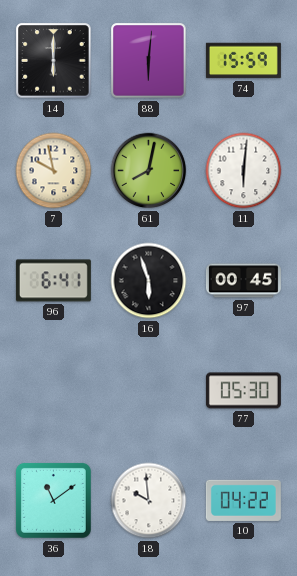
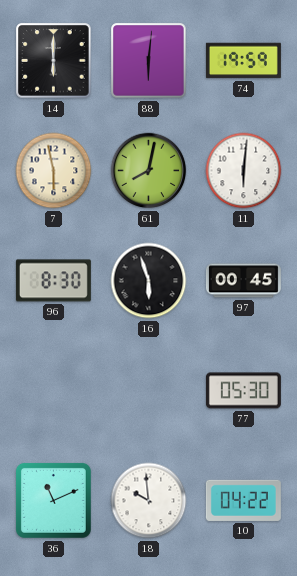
74: 15:59 -> 19:59
7: 9:58 -> 5:58
96: 6:41 -> 8:30
36: 11:09 -> 11:11
